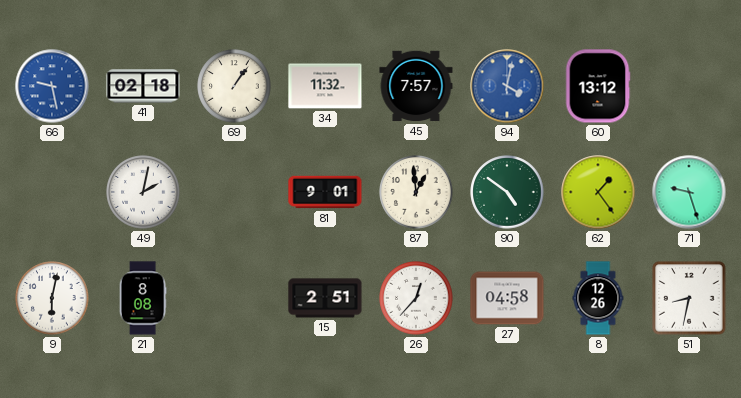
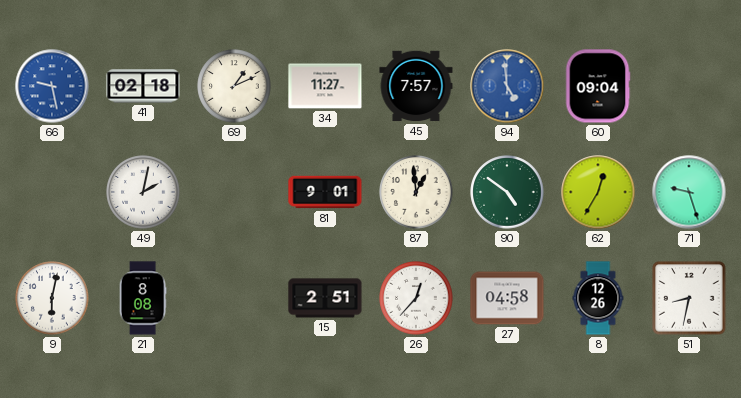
69: 1:06 -> 1:11
34: 11:32 -> 11:27
94: 4:02 -> 4:59
60: 13:12 -> 09:04
62: 1:24 -> 12:35
